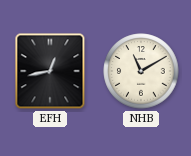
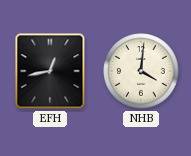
NHB: 11:10 -> 4:01
